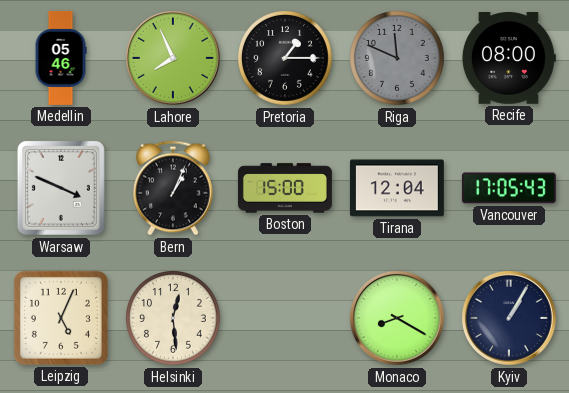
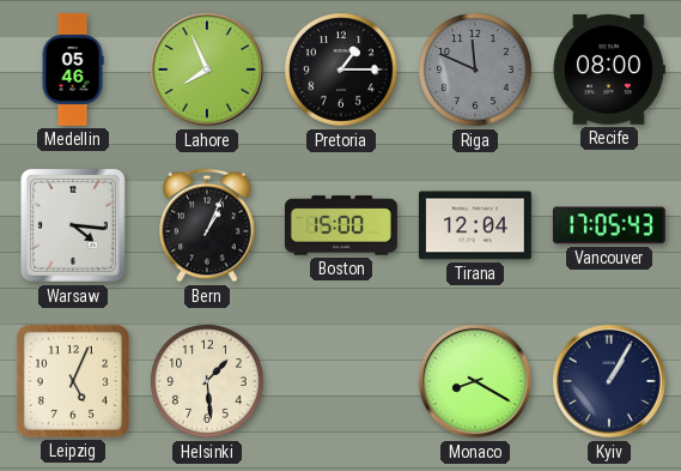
Warsaw: 3:49 -> 4:16
Helsinki: 12:29 -> 1:29
